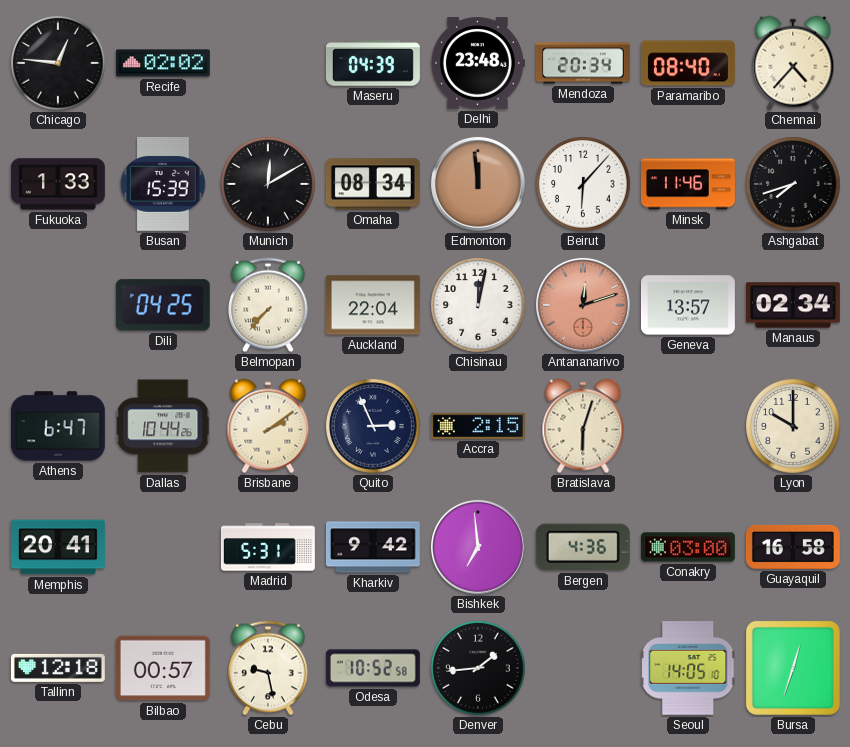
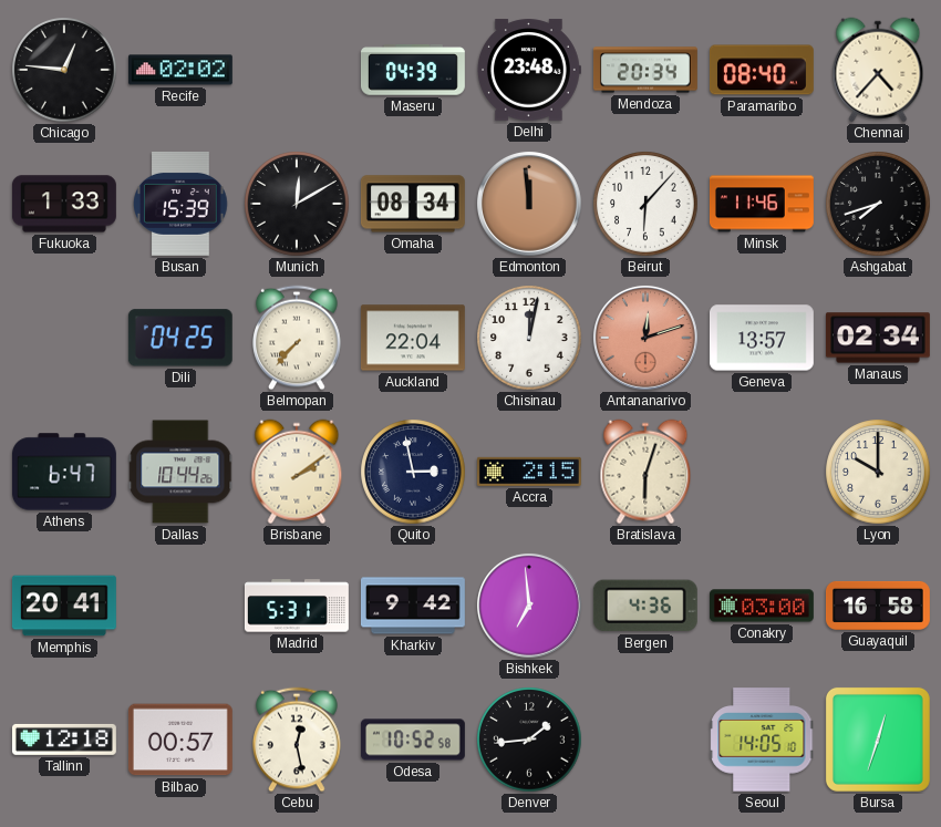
Quito: 2:56 -> 2:58
Cebu: 9:28 -> 12:28
